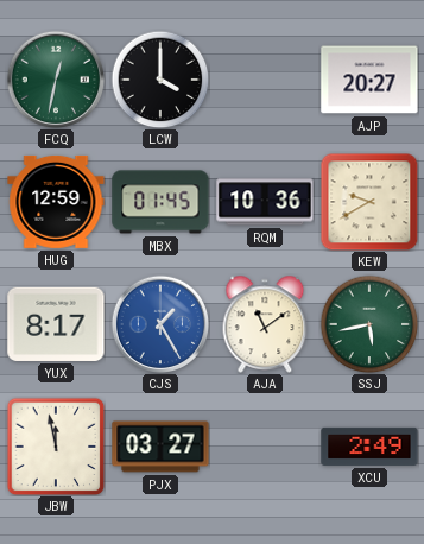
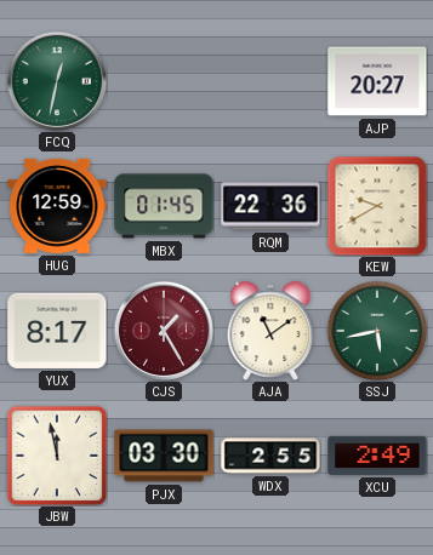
LCW: 4:00 -> none
RQM: 10:36 -> 22:36
CJS dial: blue -> burgundy
PJX: 03:27 -> 03:30
WDX: none -> 2:55
